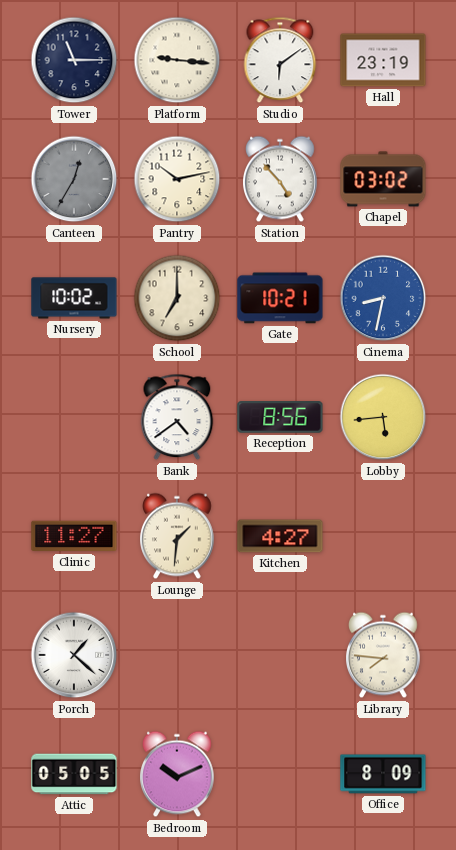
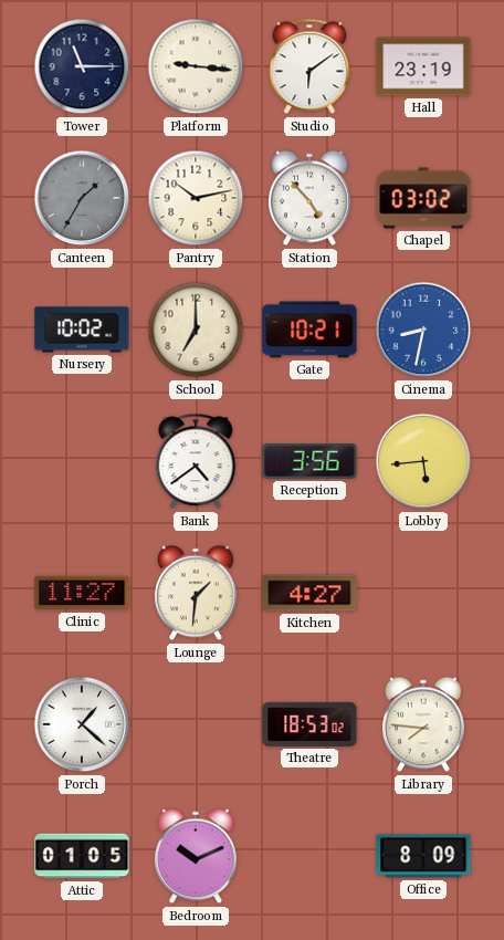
Canteen: 12:35 -> 1:35
Reception: 8:56 -> 3:56
Theatre: none -> 18:53
Attic: 05:05 -> 01:05
